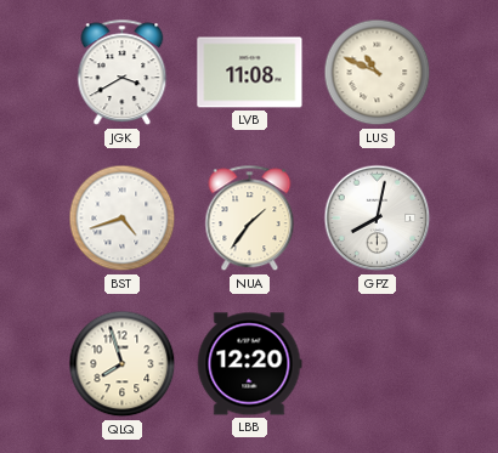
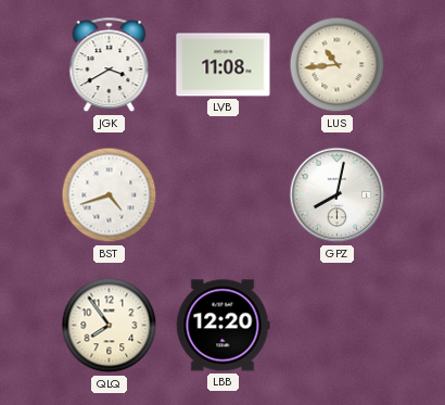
LUS: 10:49 -> 10:44
NUA: 1:36 -> none
QLQ: 7:57 -> 7:54
